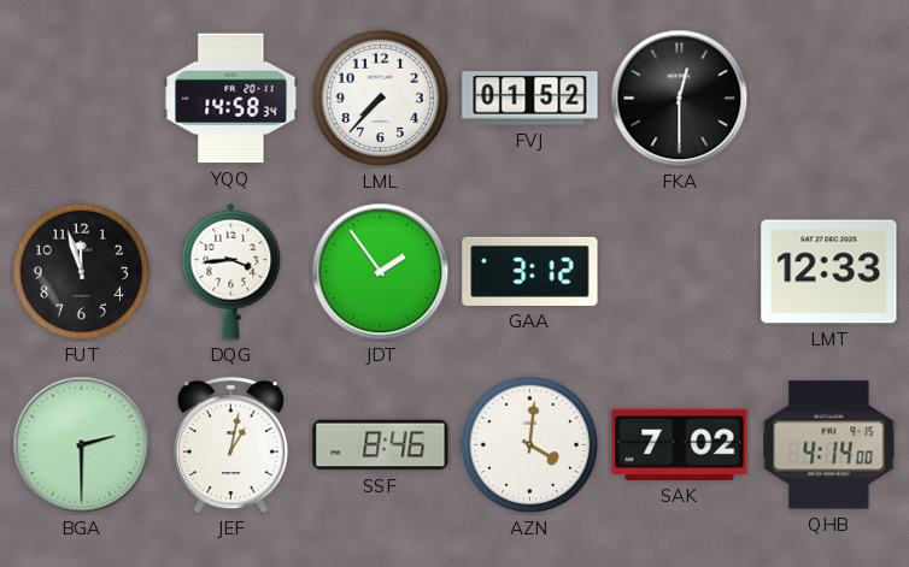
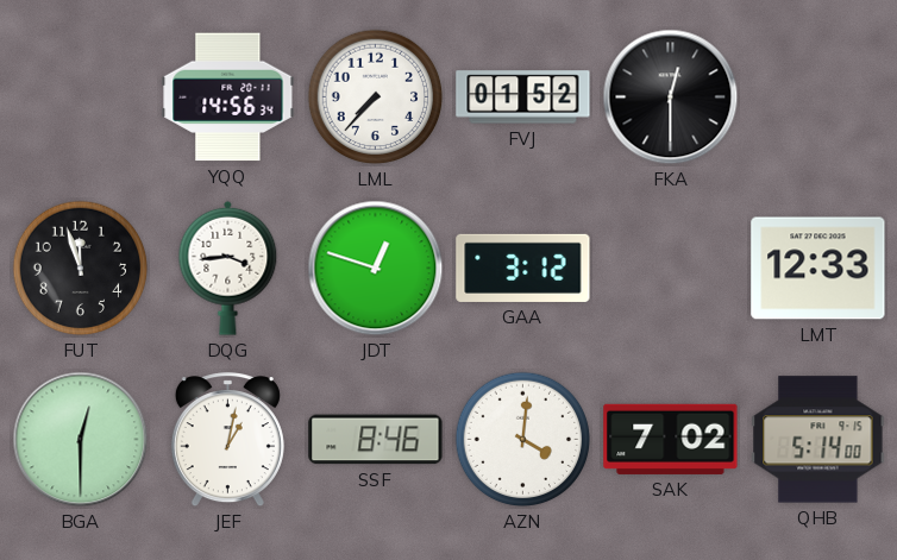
YQQ: 14:58 -> 14:56
JDT: 1:54 -> 12:48
BGA: 2:30 -> 12:30
QHB: 4:14 -> 5:14
